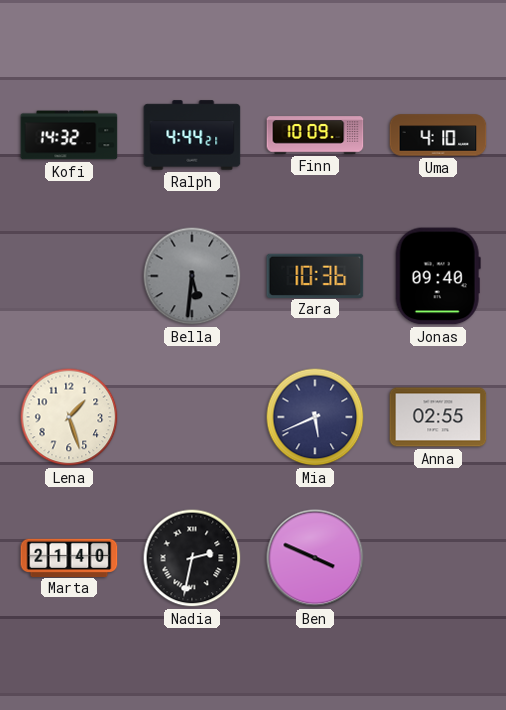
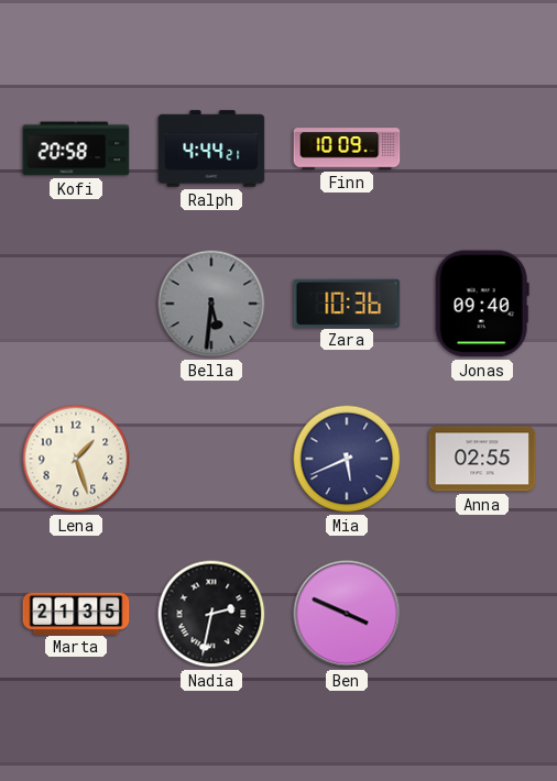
Kofi: 14:32 -> 20:58
Uma: 4:10 -> none
Marta: 21:40 -> 21:35
